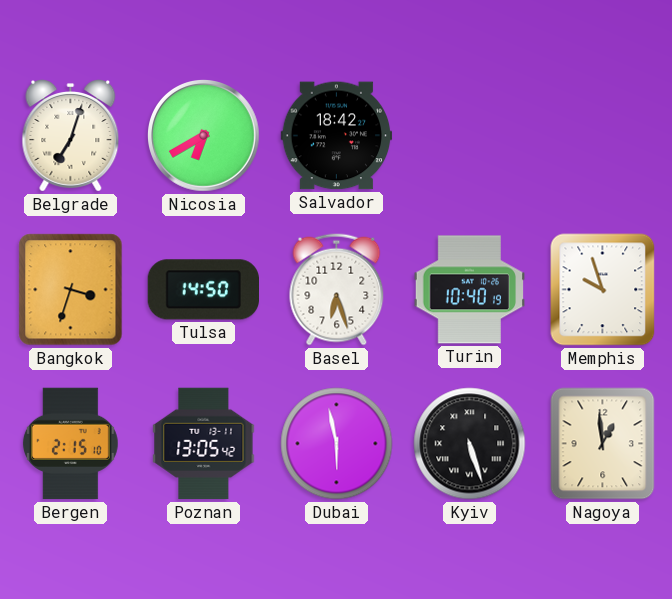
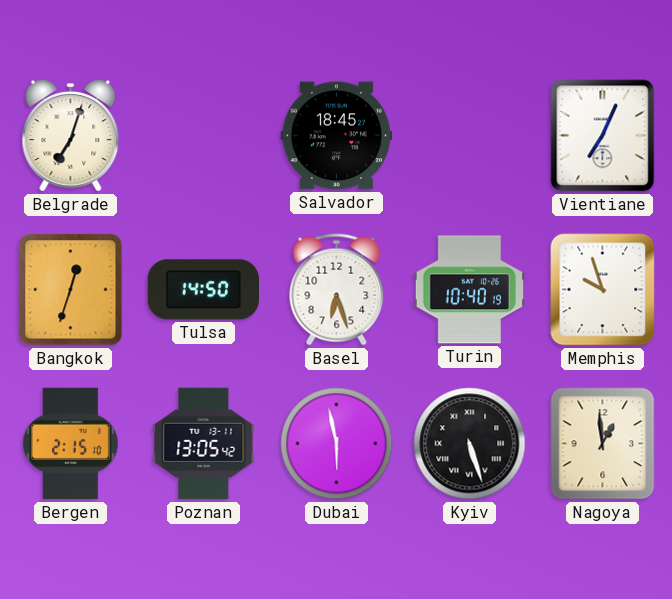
Nicosia: 6:40 -> none
Salvador: 18:42 -> 18:45
Vientiane: none -> 7:04
Bangkok: 3:33 -> 12:33
